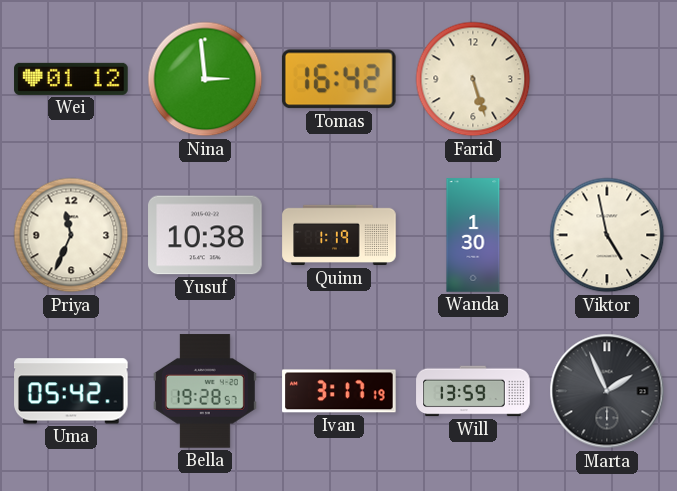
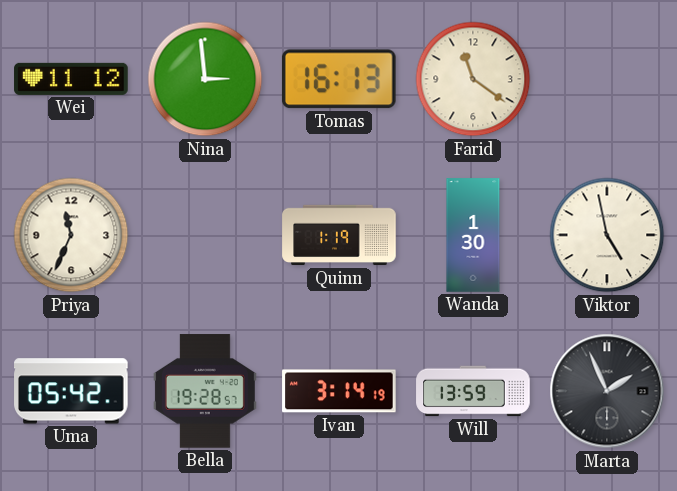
Wei: 01:12 -> 11:12
Tomas: 16:42 -> 16:13
Farid: 5:27 -> 11:21
Yusuf: 10:38 -> none
Ivan: 3:17 -> 3:14
